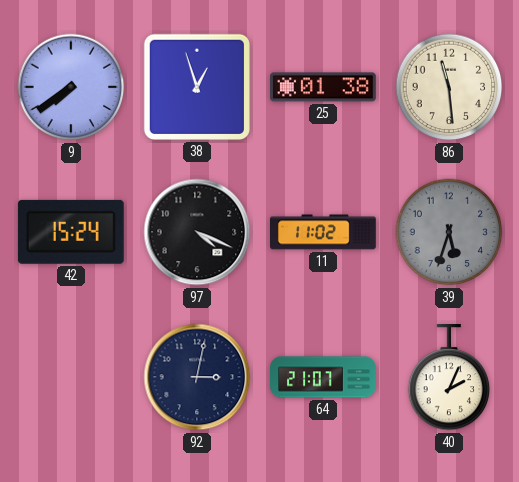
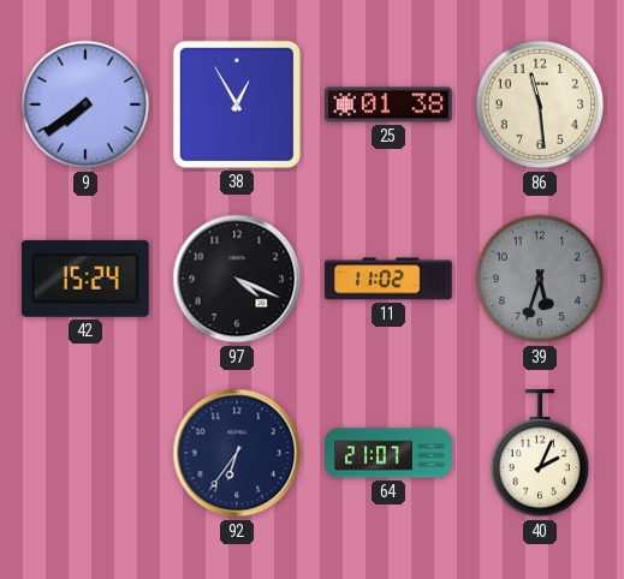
38: 12:57 -> 12:55
92: 3:02 -> 6:36
